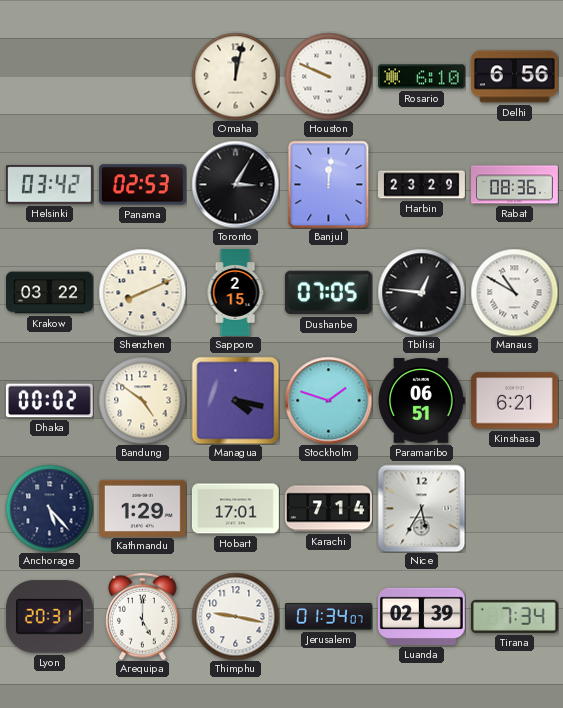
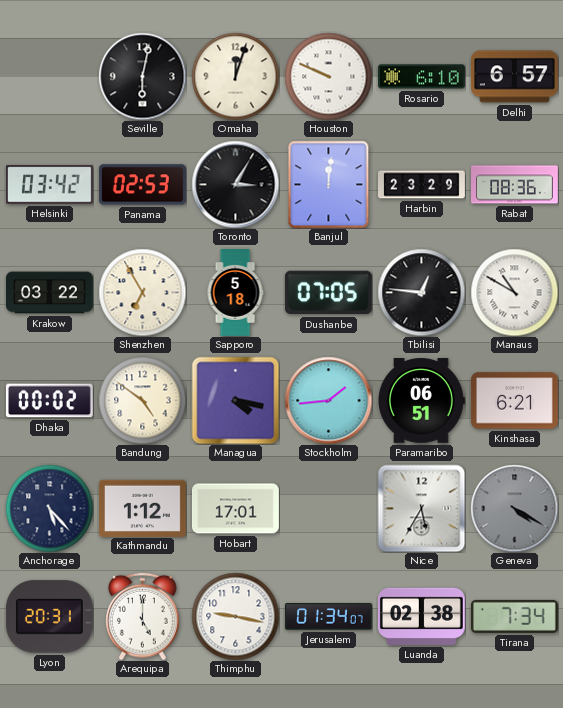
Seville: none -> 6:02
Omaha: 12:02 -> 12:03
Delhi: 6:56 -> 6:57
Shenzhen: 8:11 -> 6:55
Sapporo: 2:15 -> 5:18
Stockholm: 1:48 -> 1:44
Kathmandu: 1:29 -> 1:12
Karachi: 7:14 -> none
Geneva: none -> 4:20
Luanda: 02:39 -> 02:38
